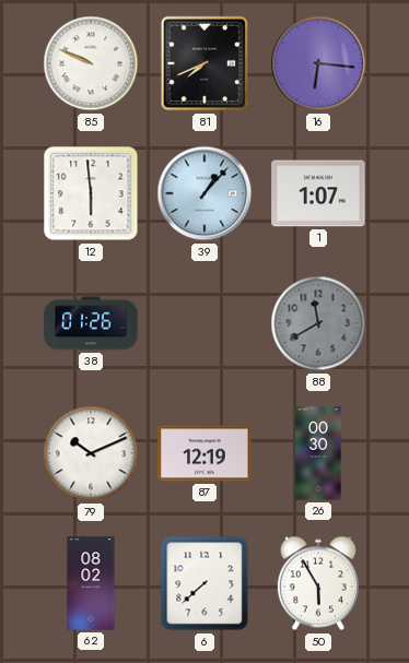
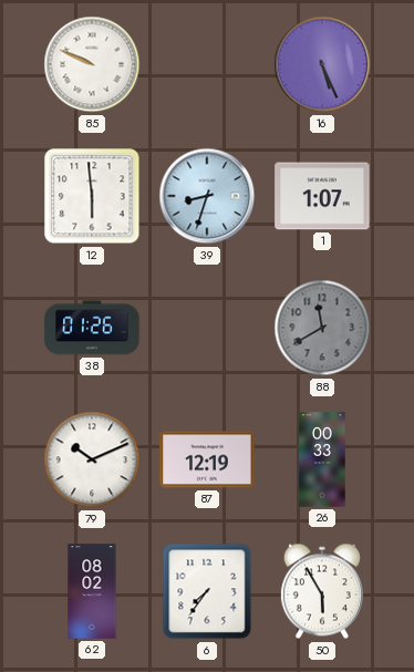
81: 7:41 -> none
16: 6:16 -> 5:26
39: 1:07 -> 8:33
26: 00:30 -> 00:33
6: 7:38 -> 7:36
